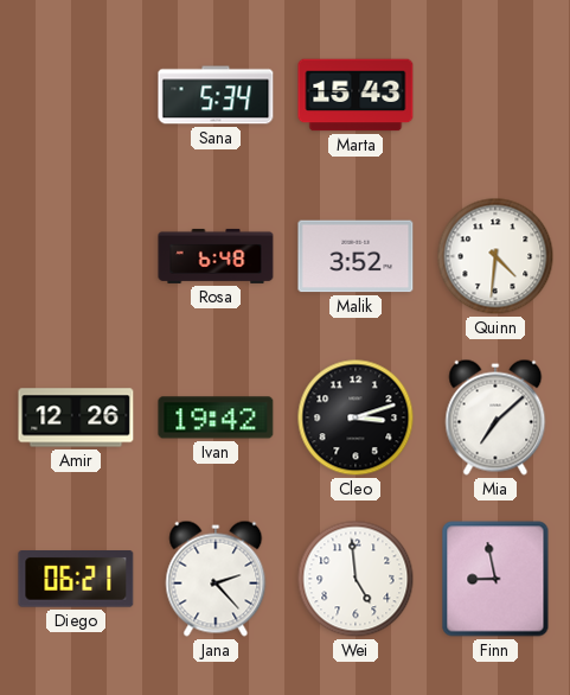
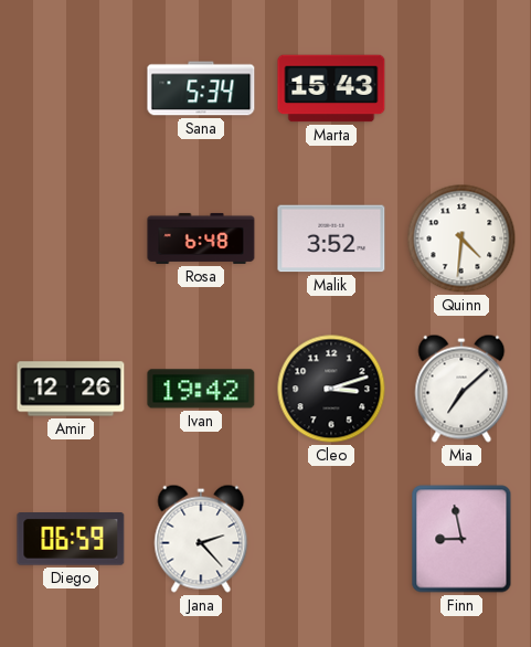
Diego: 06:21 -> 06:59
Wei: 4:59 -> none
